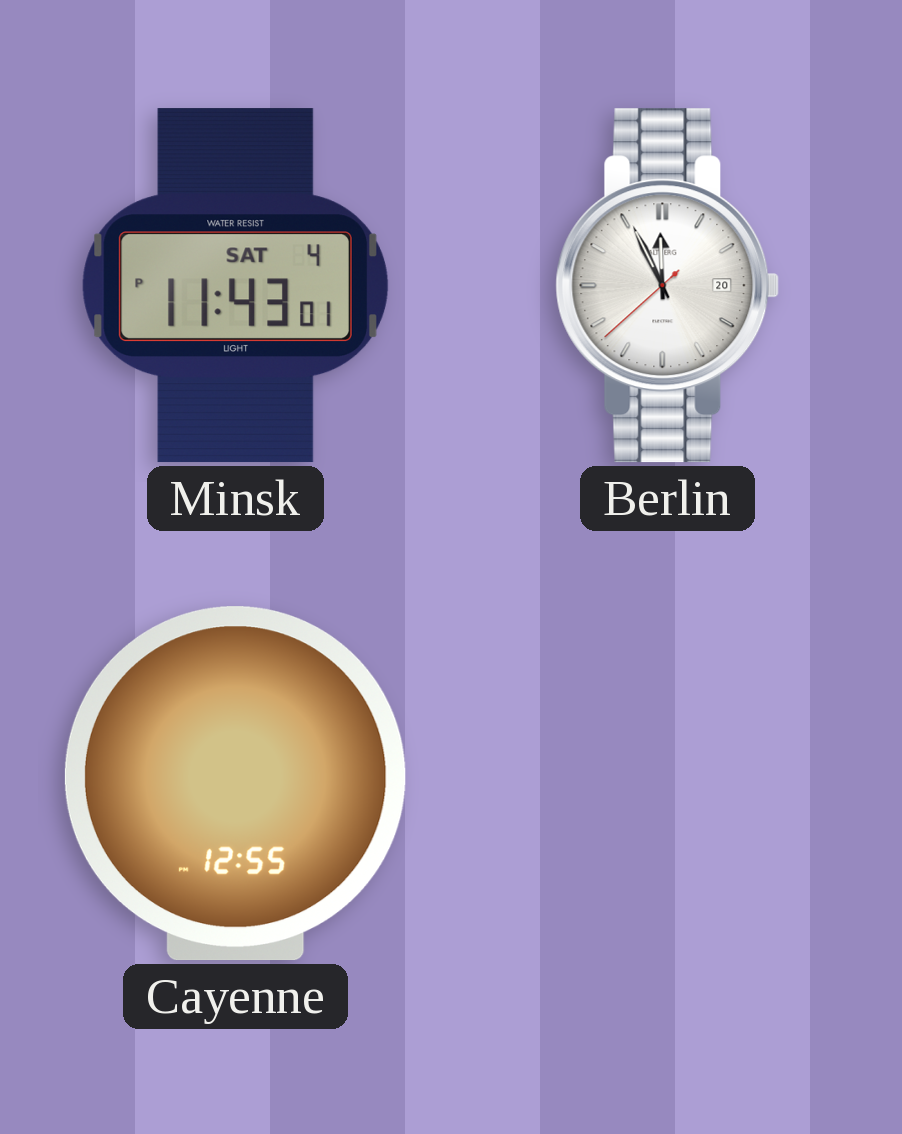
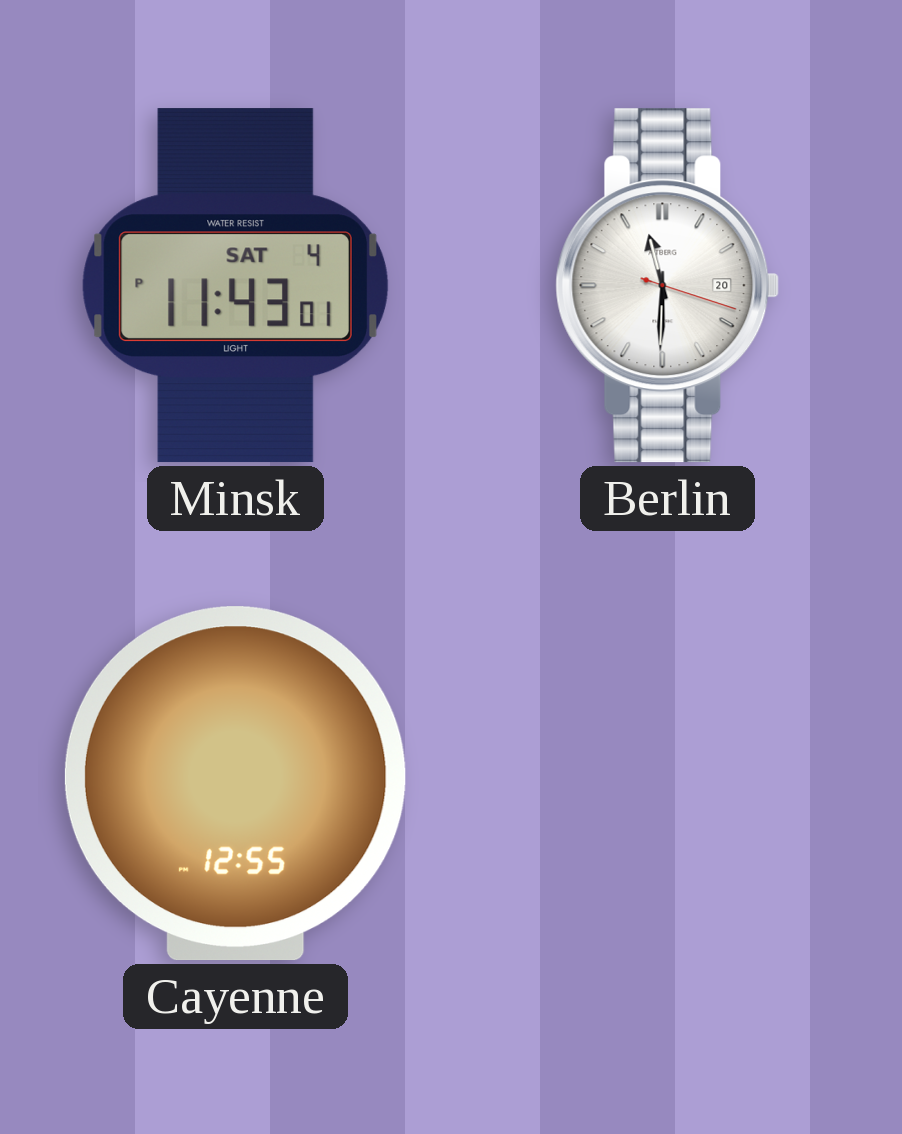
Berlin: 11:55 -> 11:30
